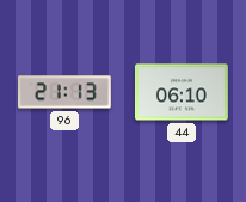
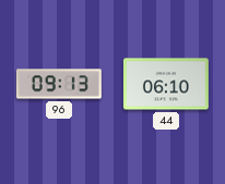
96: 21:13 -> 09:13
